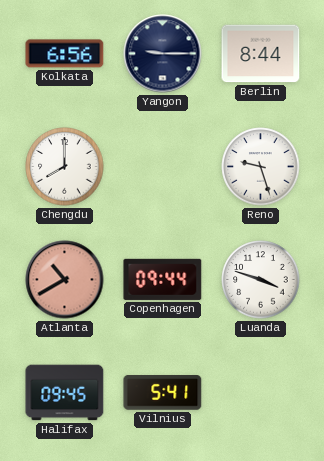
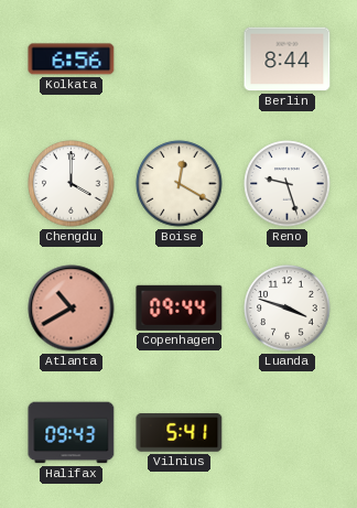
Yangon: 9:15 -> none
Chengdu: 8:00 -> 4:00
Boise: none -> 12:20
Halifax: 09:45 -> 09:43
